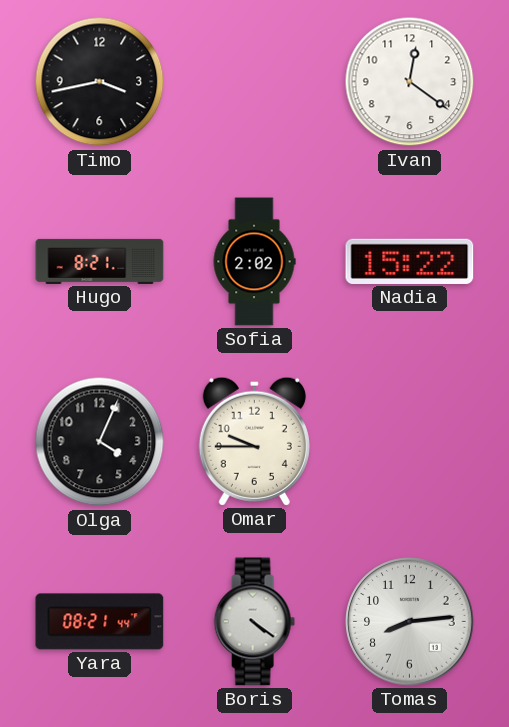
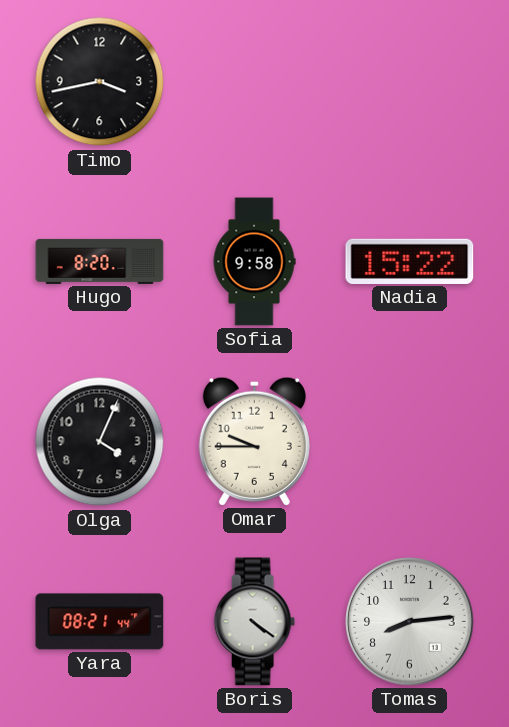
Ivan: 12:21 -> none
Hugo: 8:21 -> 8:20
Sofia: 2:02 -> 9:58
